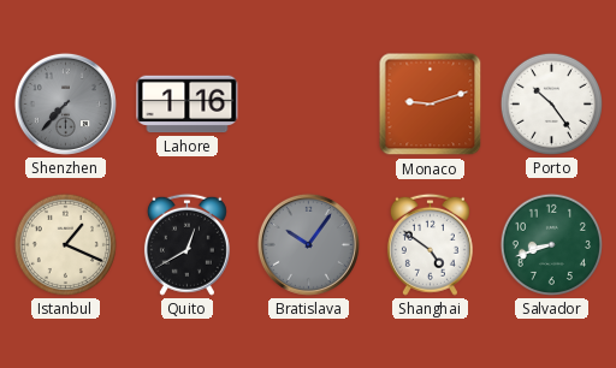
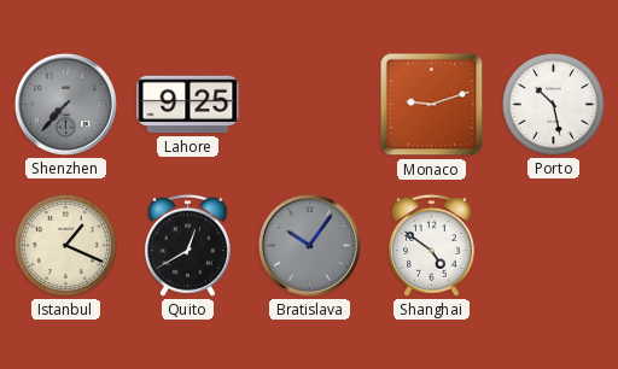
Lahore: 1:16 -> 9:25
Porto: 10:24 -> 10:28
Salvador: 8:42 -> none
